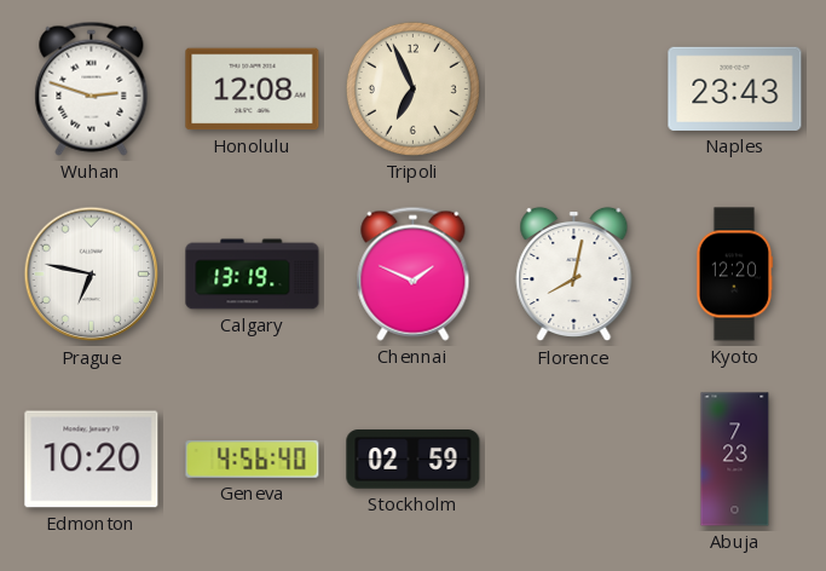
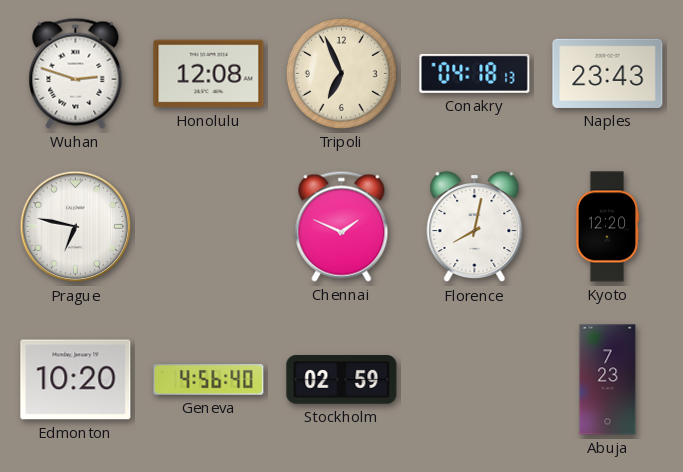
Conakry: none -> 04:18
Calgary: 13:19 -> none
